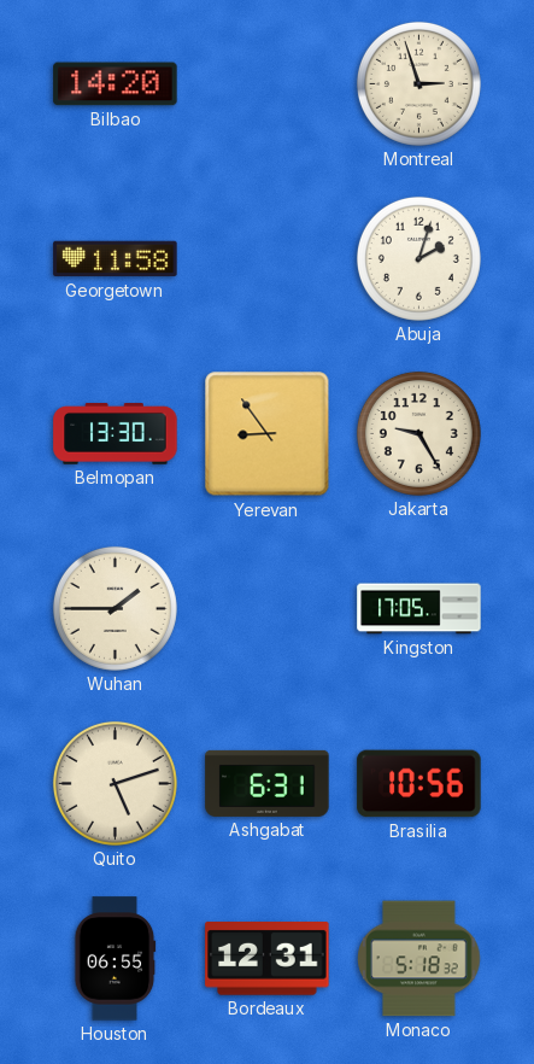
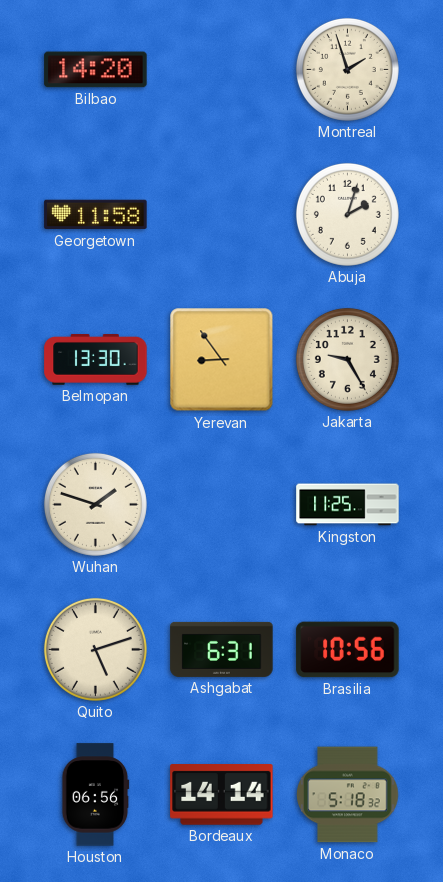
Montreal: 2:57 -> 1:57
Wuhan: 1:45 -> 1:48
Kingston: 17:05 -> 11:25
Houston: 06:55 -> 06:56
Bordeaux: 12:31 -> 14:14
